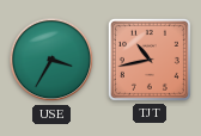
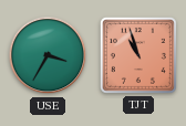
TJT: 10:43 -> 10:57
